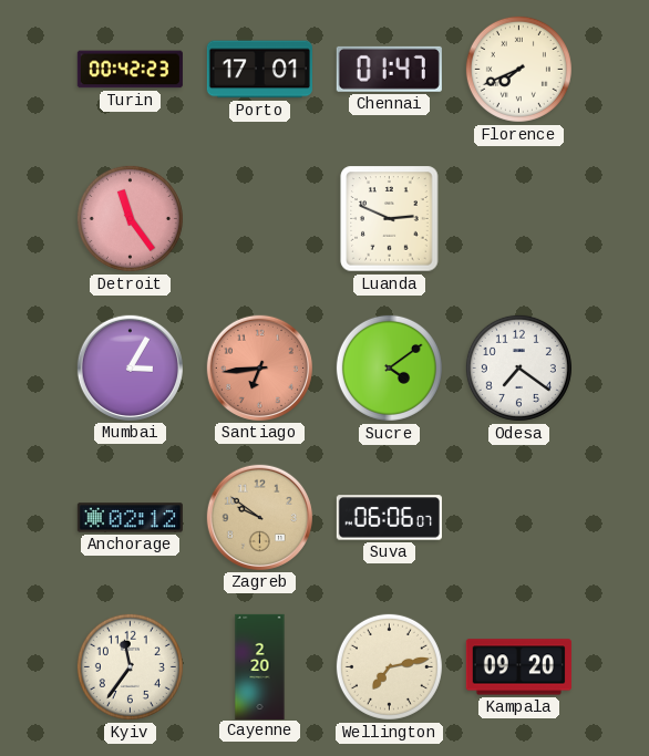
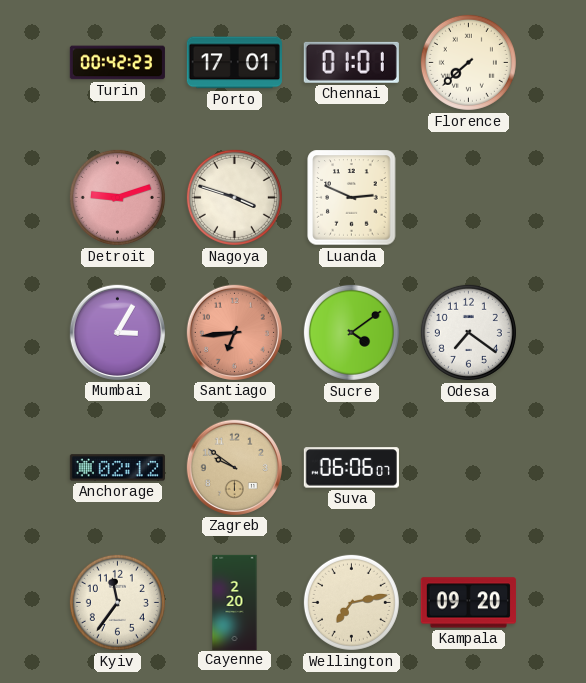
Chennai: 01:47 -> 01:01
Florence: 7:41 -> 7:38
Detroit: 11:24 -> 9:12
Nagoya: none -> 3:48
